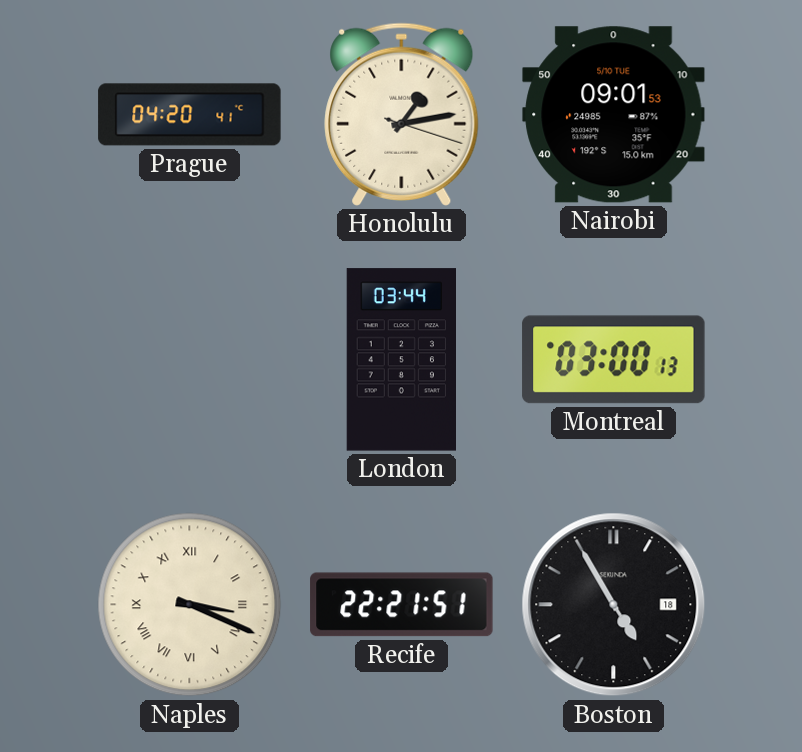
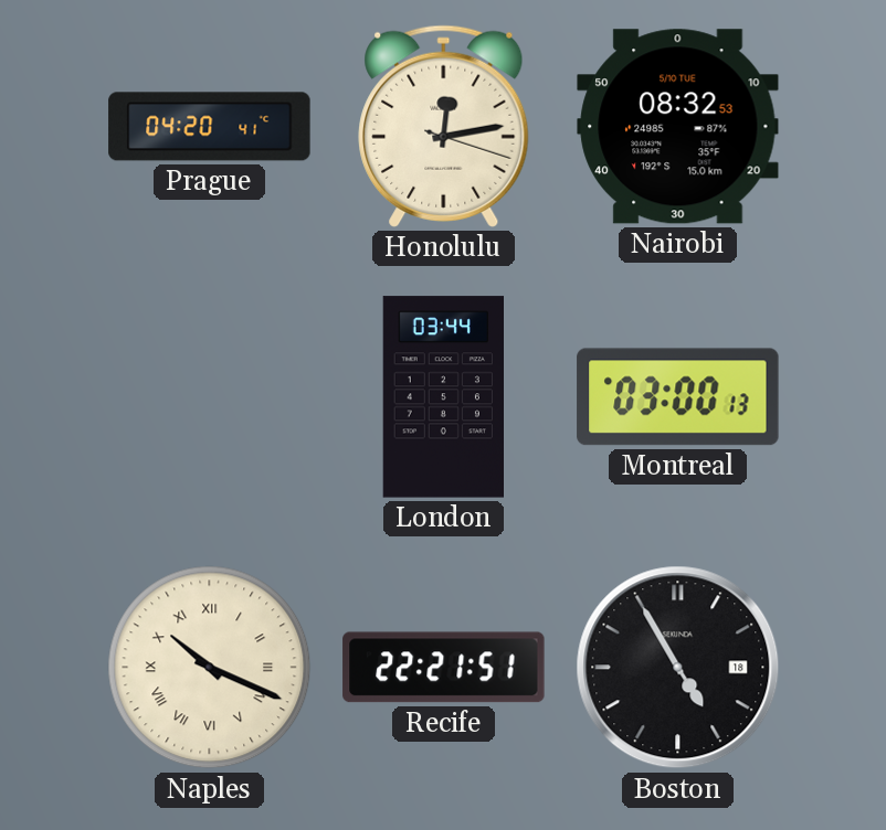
Honolulu: 1:13 -> 12:13
Nairobi: 09:01 -> 08:32
Naples: 3:19 -> 10:19
